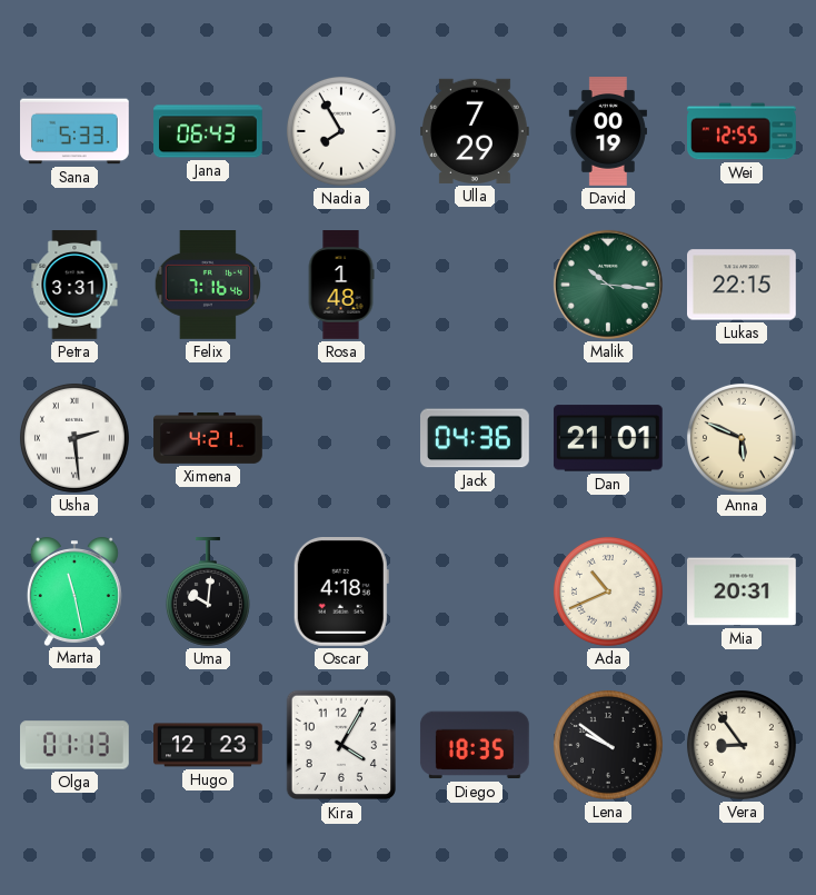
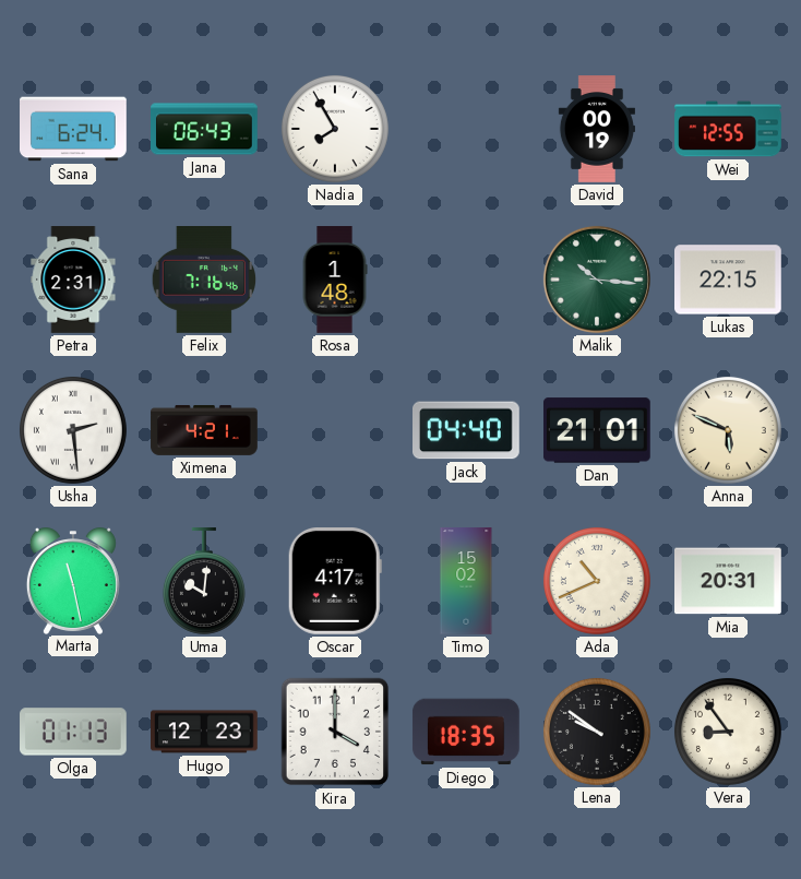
Sana: 5:33 -> 6:24
Ulla: 7:29 -> none
Petra: 3:31 -> 2:31
Jack: 04:36 -> 04:40
Oscar: 4:18 -> 4:17
Timo: none -> 15:02
Kira: 4:05 -> 4:00
